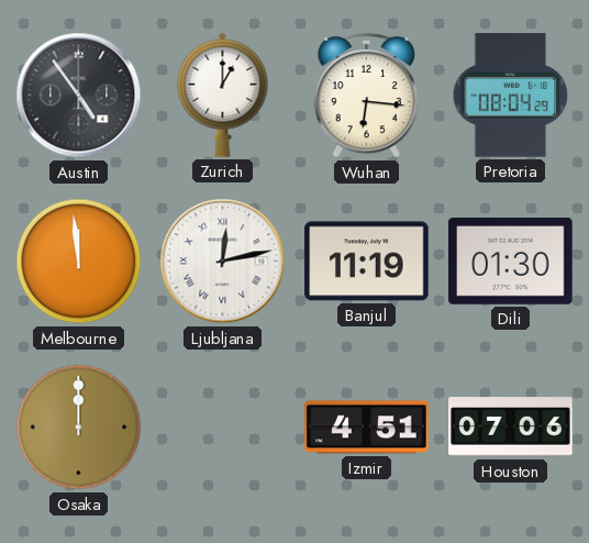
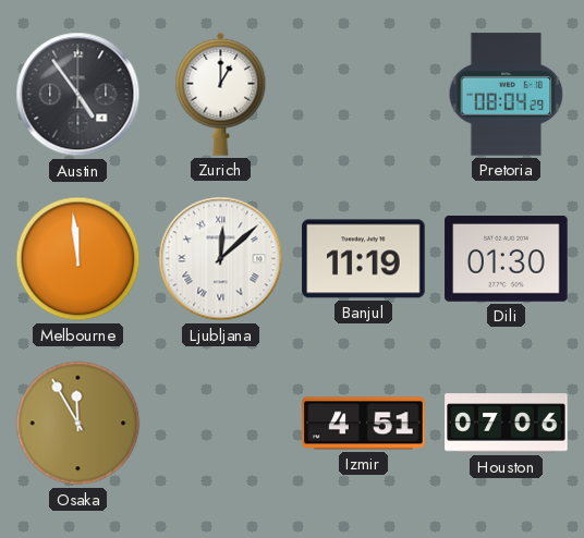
Wuhan: 6:16 -> none
Ljubljana: 12:13 -> 12:08
Osaka: 12:00 -> 11:55
